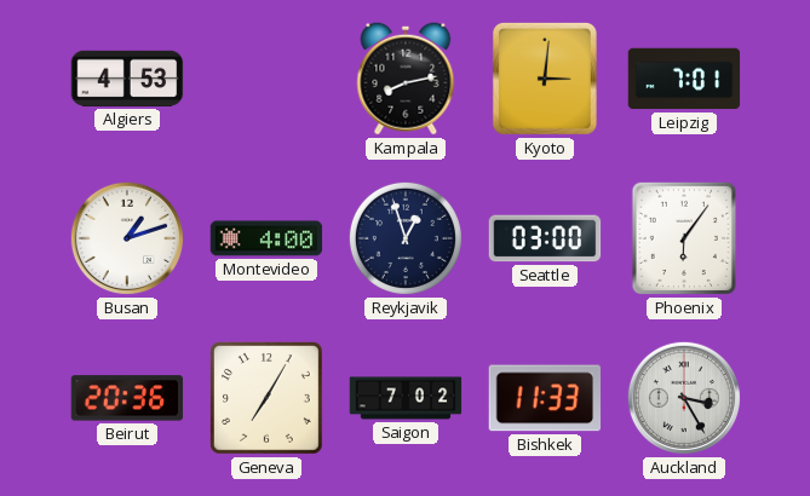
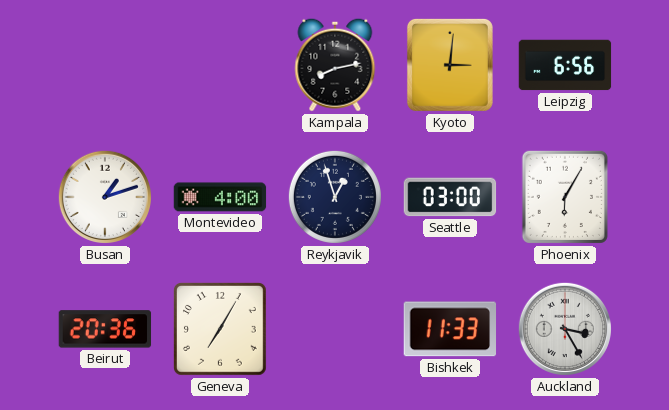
Algiers: 4:53 -> none
Leipzig: 7:01 -> 6:56
Phoenix: 6:06 -> 6:05
Saigon: 7:02 -> none
